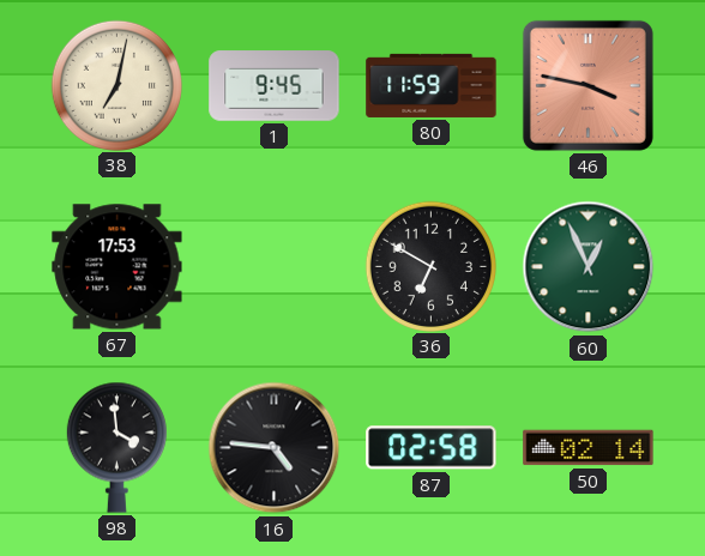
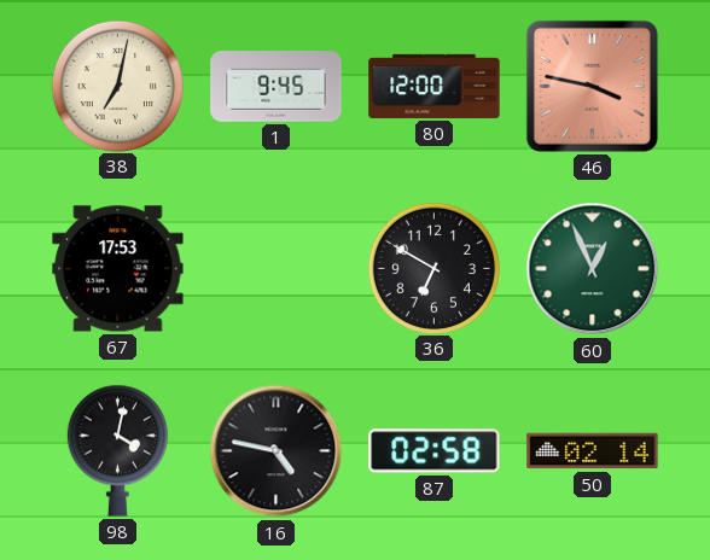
80: 11:59 -> 12:00
98: 3:59 -> 4:02
16: 4:46 -> 4:47
